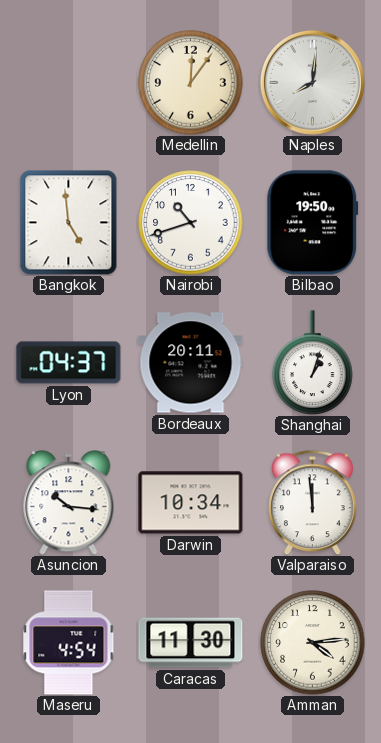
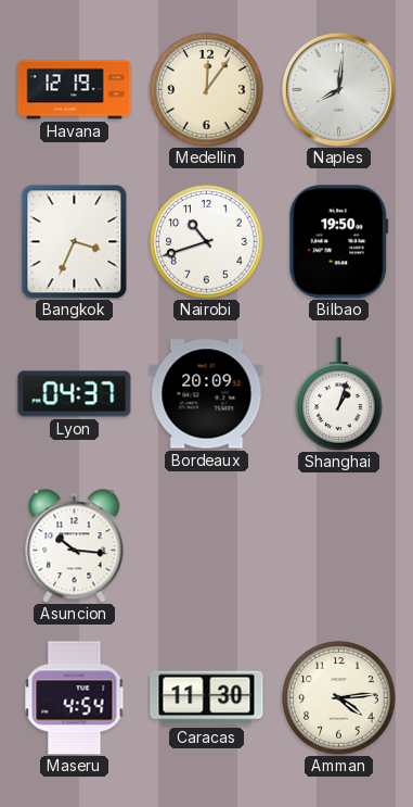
Havana: none -> 12:19
Bangkok: 4:59 -> 3:34
Bordeaux: 20:11 -> 20:09
Darwin: 10:34 -> none
Valparaiso: 11:59 -> none
